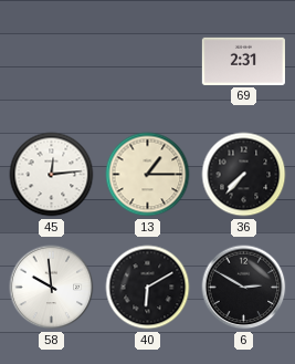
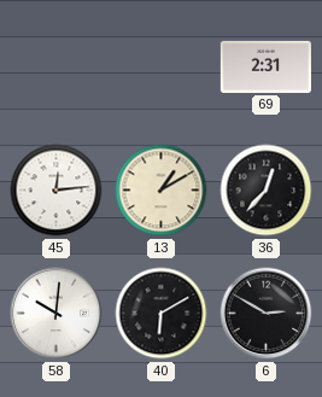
13: 1:15 -> 1:10
36: 7:37 -> 12:37
58: 9:59 -> 10:01
